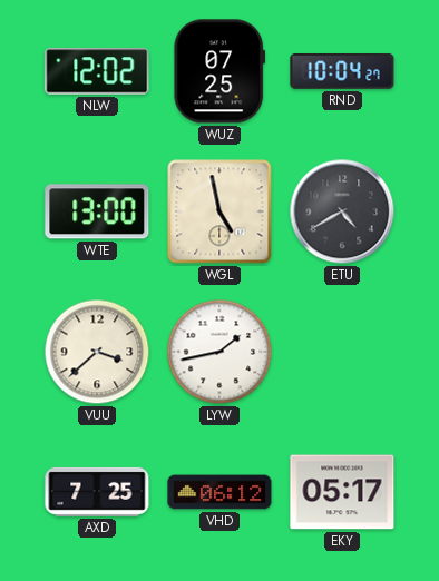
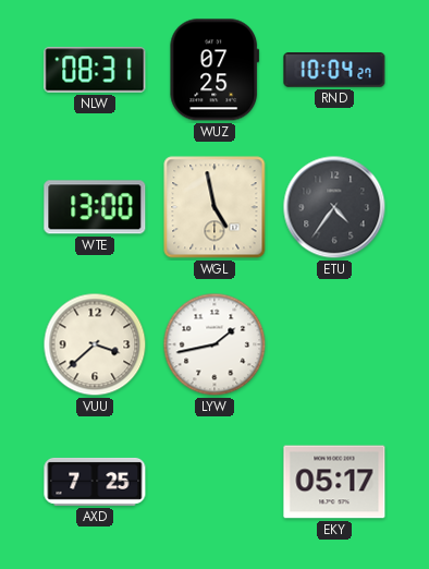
NLW: 12:02 -> 08:31
ETU: 4:40 -> 4:36
VHD: 06:12 -> none
